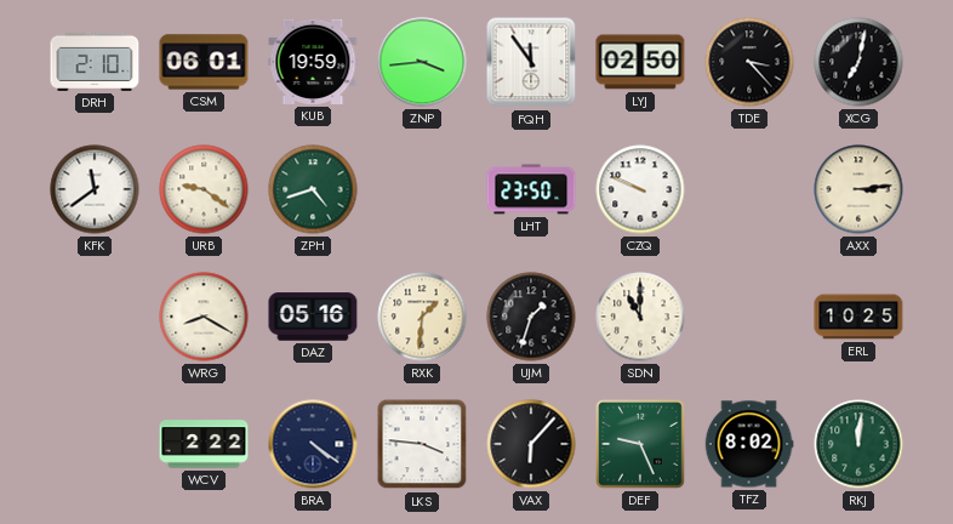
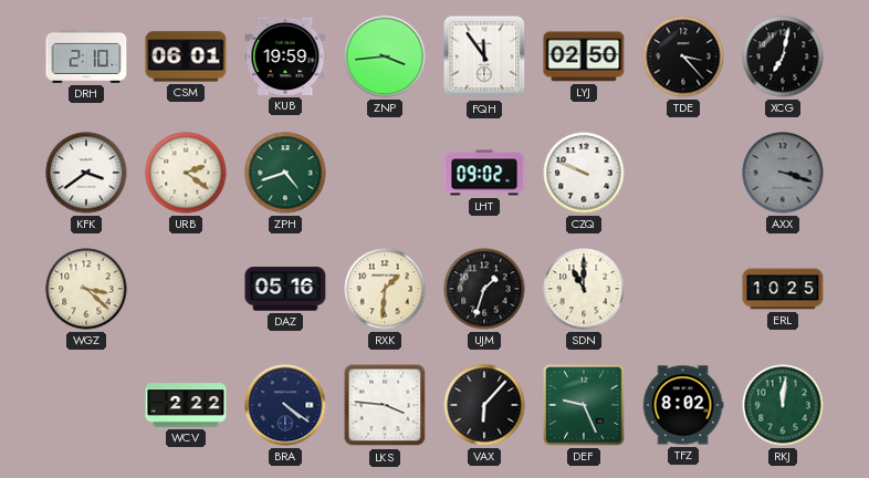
KFK: 11:39 -> 3:39
URB: 9:21 -> 2:21
LHT: 23:50 -> 09:02
AXX: 3:14 -> 3:18
AXX dial: cream -> grey
WGZ: none -> 3:22
WRG: 8:20 -> none
